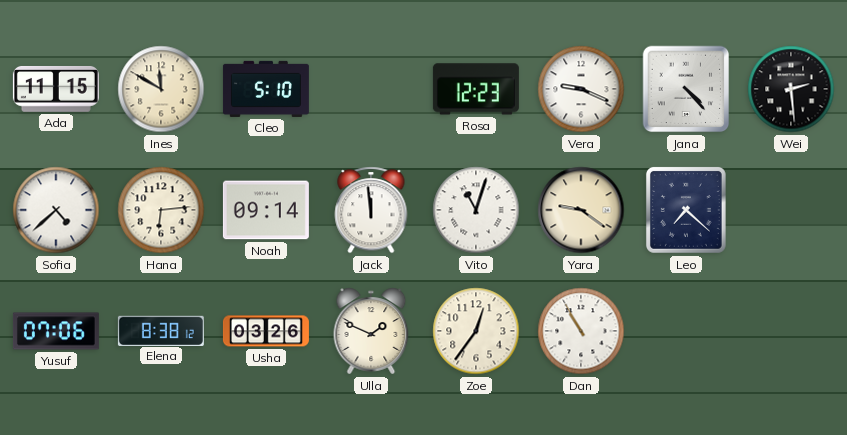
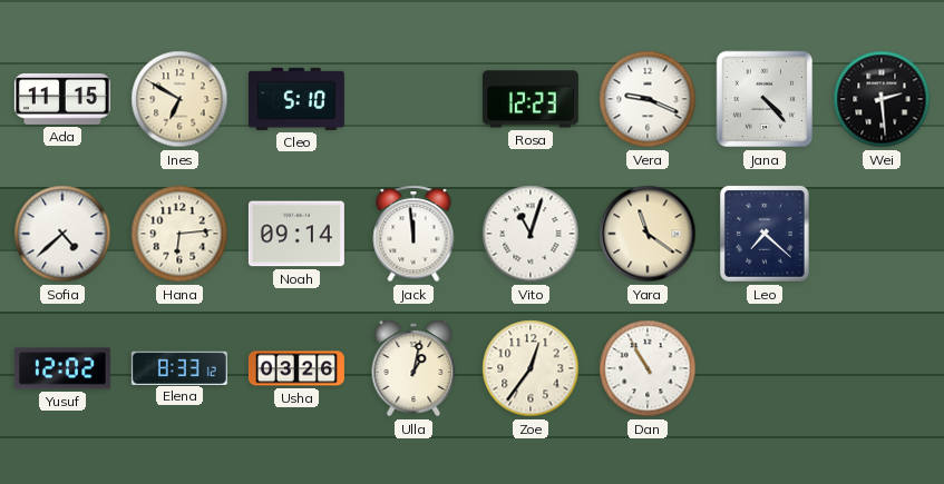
Ines: 11:50 -> 6:50
Yara: 9:21 -> 11:21
Yusuf: 07:06 -> 12:02
Elena: 8:38 -> 8:33
Ulla: 1:49 -> 1:02
